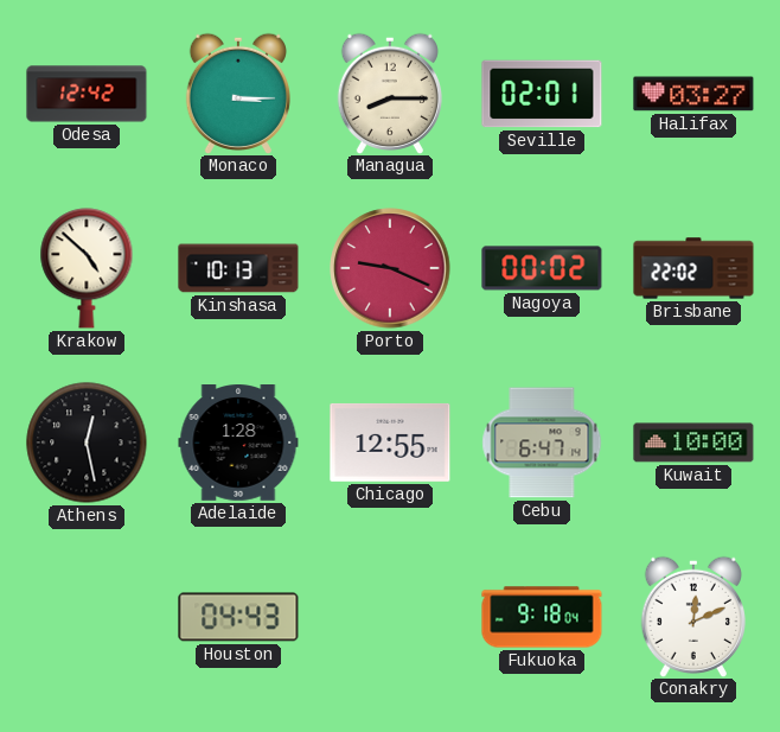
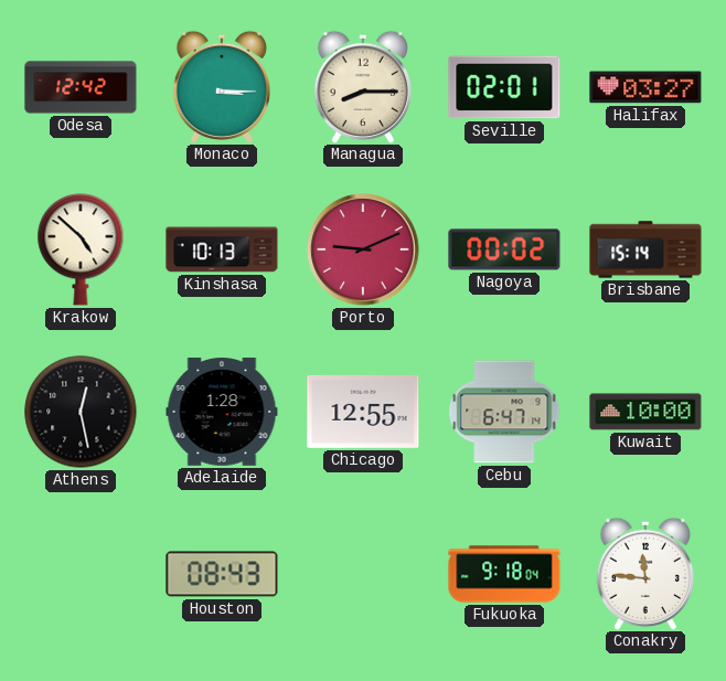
Porto: 9:19 -> 9:11
Brisbane: 22:02 -> 15:14
Houston: 04:43 -> 08:43
Conakry: 12:11 -> 11:46
